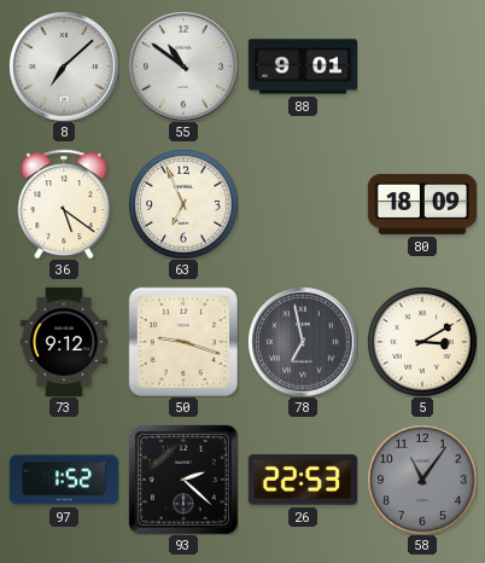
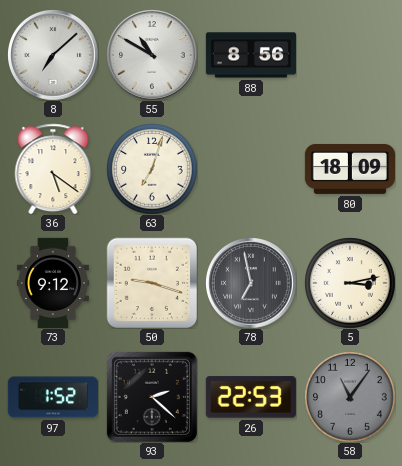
55: 10:51 -> 10:50
88: 9:01 -> 8:56
63: 6:56 -> 7:03
5: 3:10 -> 3:13
